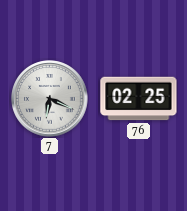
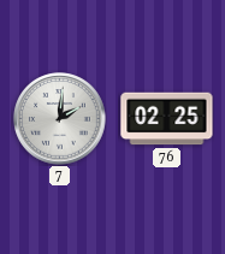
7: 6:19 -> 2:01
